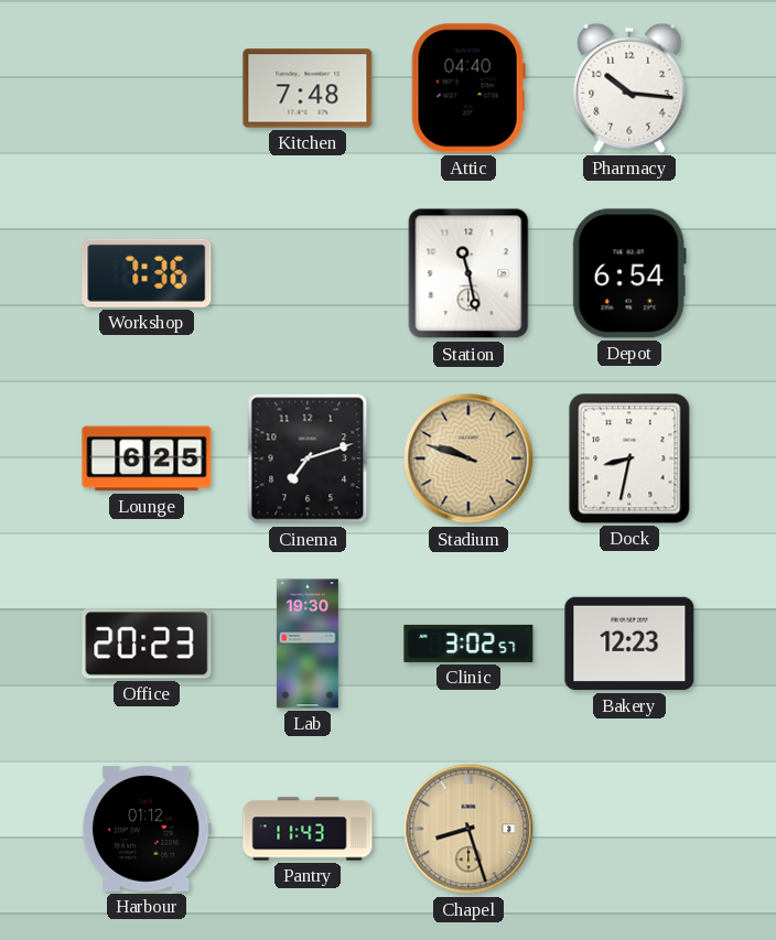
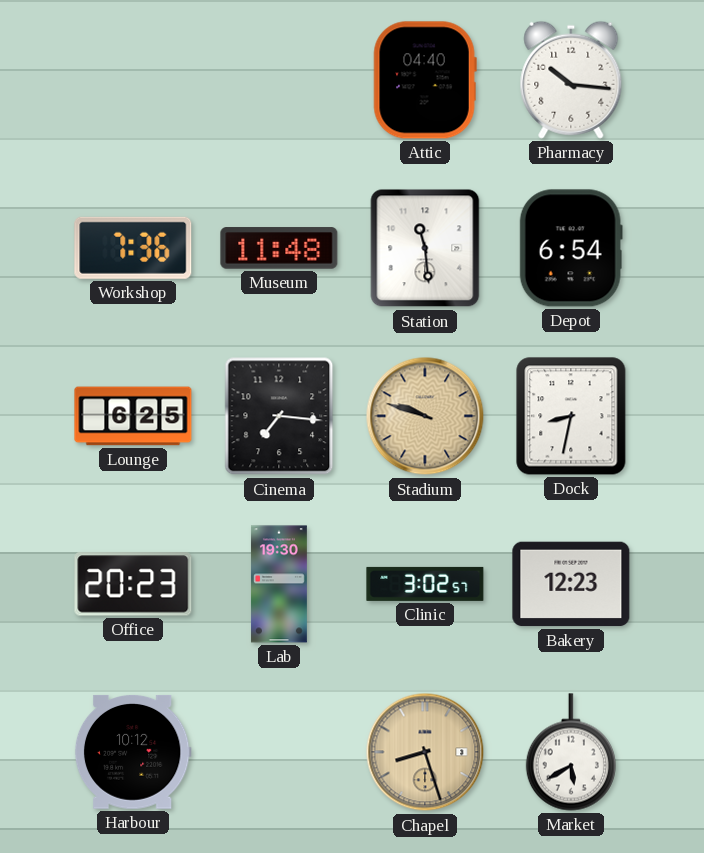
Kitchen: 7:48 -> none
Museum: none -> 11:48
Station: 11:28 -> 11:29
Cinema: 7:12 -> 7:16
Harbour: 01:12 -> 10:12
Pantry: 11:43 -> none
Market: none -> 5:40
